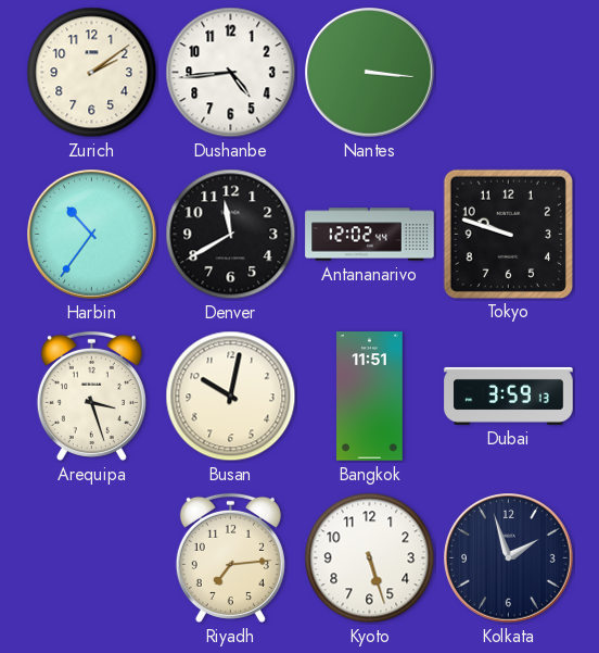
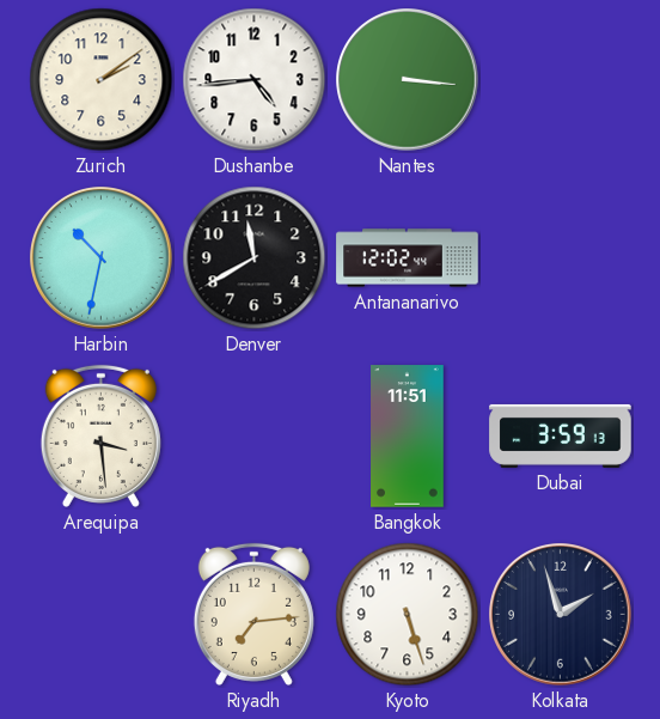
Harbin: 10:36 -> 10:32
Tokyo: 9:48 -> none
Arequipa: 3:27 -> 3:29
Busan: 10:02 -> none
